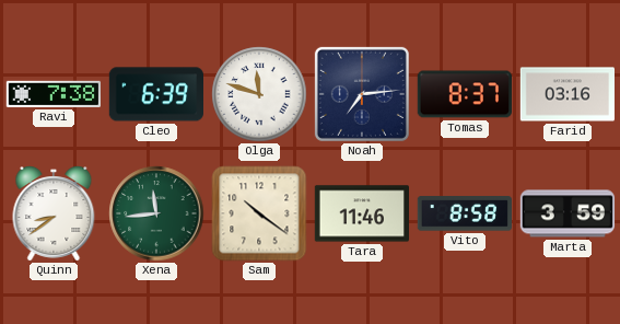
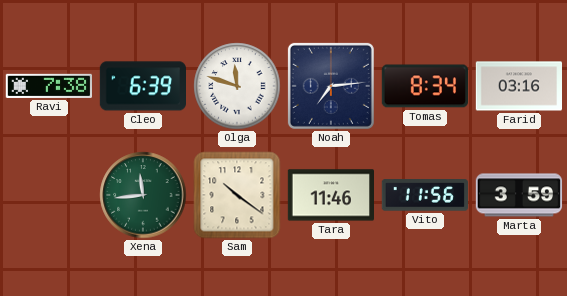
Tomas: 8:37 -> 8:34
Quinn: 8:39 -> none
Vito: 8:58 -> 11:56
